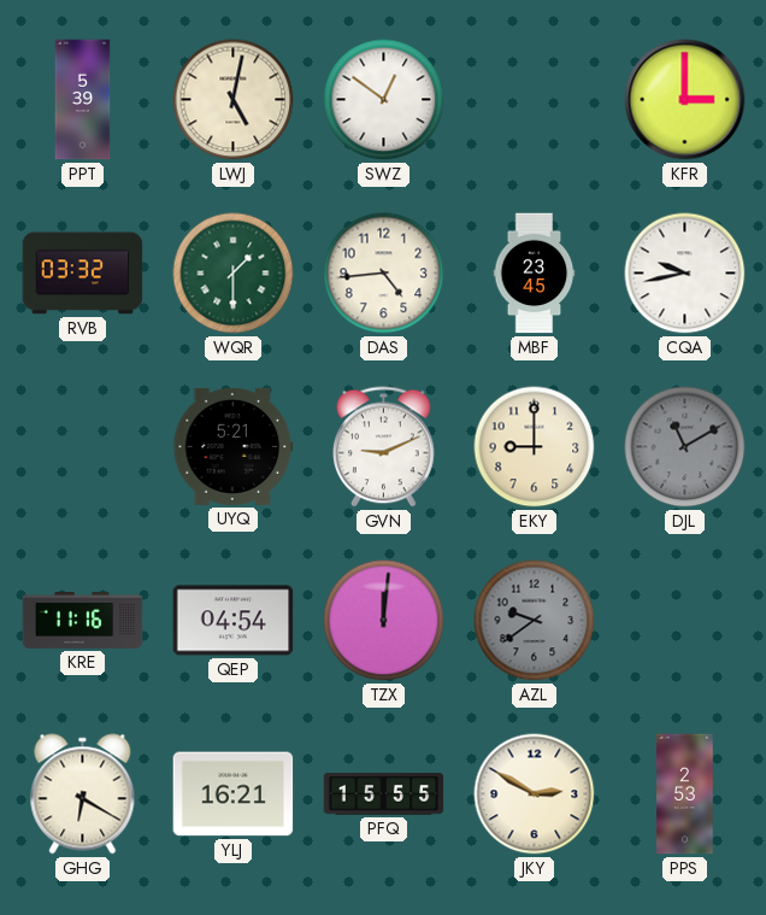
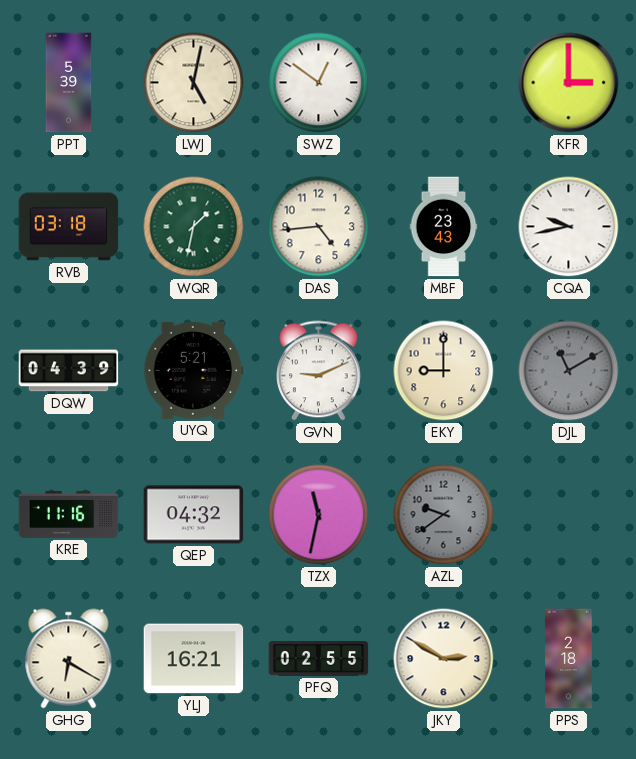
RVB: 03:32 -> 03:18
WQR: 1:30 -> 1:32
MBF: 23:45 -> 23:43
DQW: none -> 04:39
QEP: 04:54 -> 04:32
TZX: 12:01 -> 11:32
PFQ: 15:55 -> 02:55
PPS: 2:53 -> 2:18
